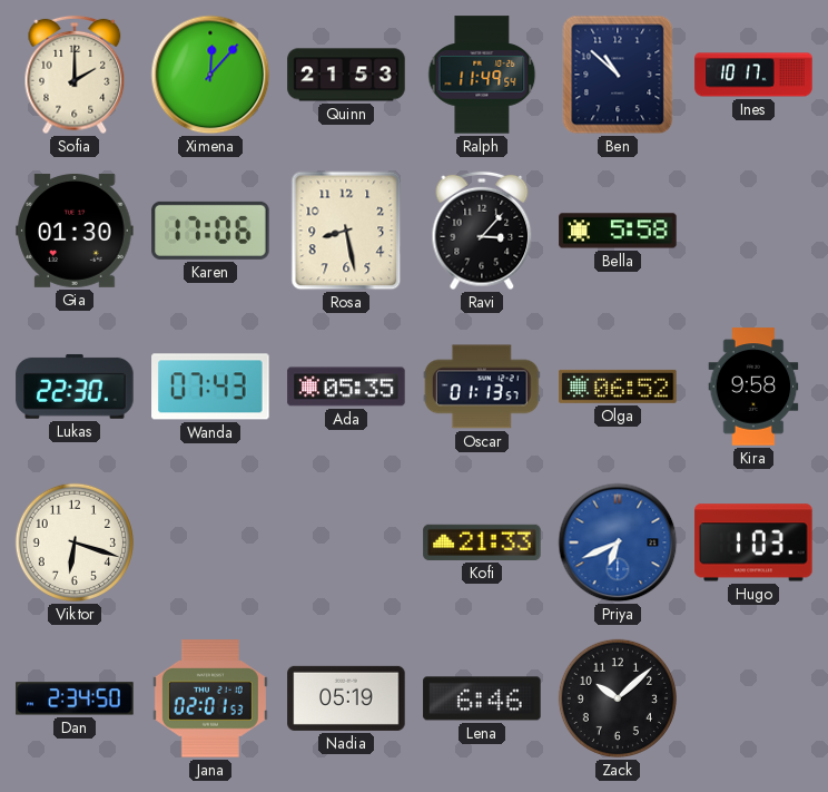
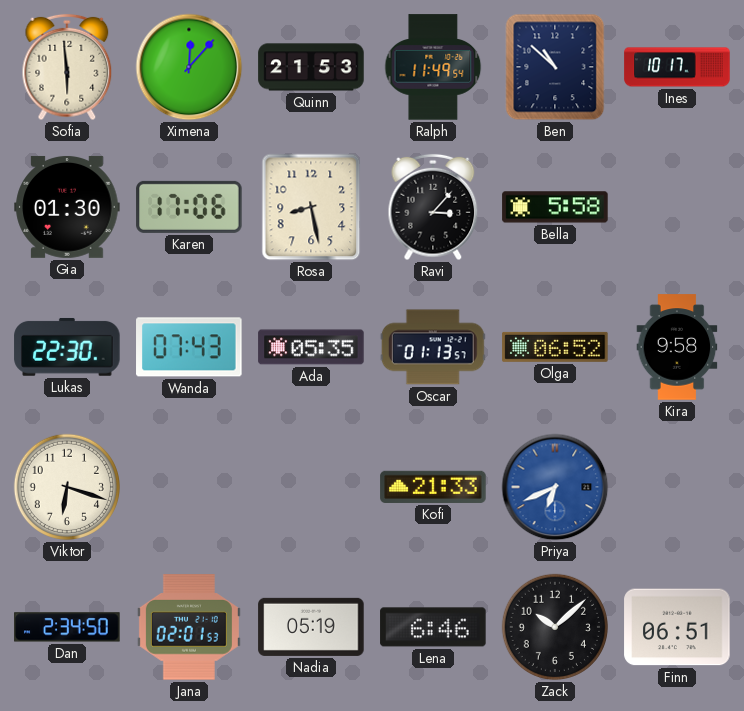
Sofia: 2:00 -> 5:59
Hugo: 1:03 -> none
Finn: none -> 06:51
